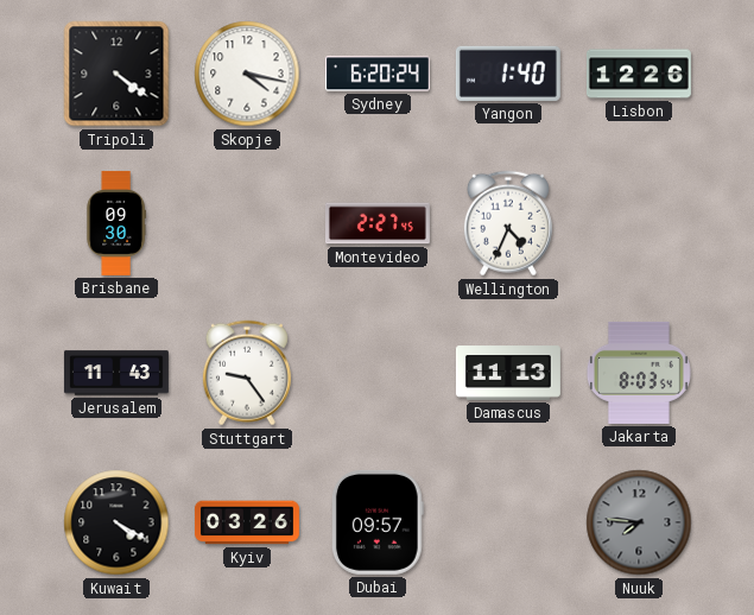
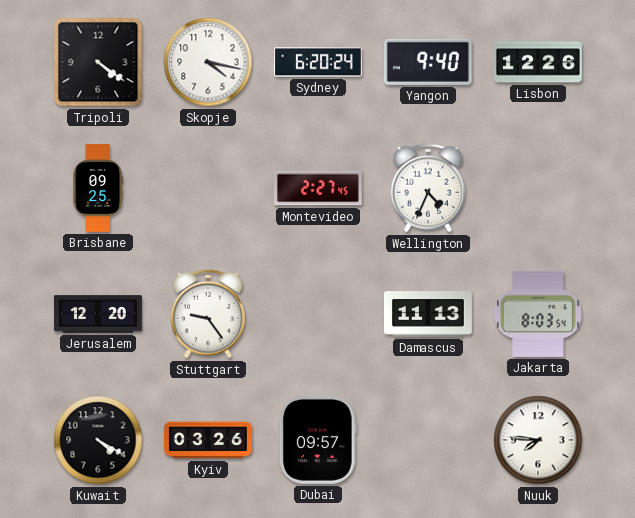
Yangon: 1:40 -> 9:40
Brisbane: 09:30 -> 09:25
Jerusalem: 11:43 -> 12:20
Nuuk dial: grey -> white
